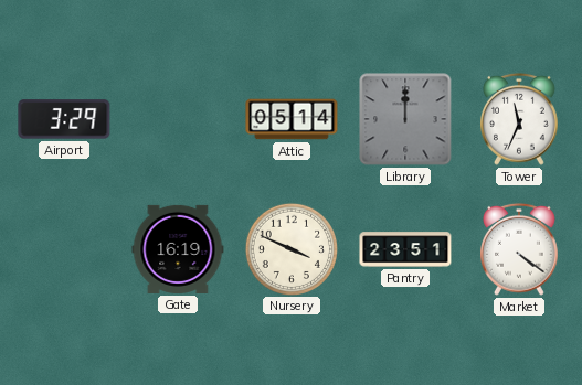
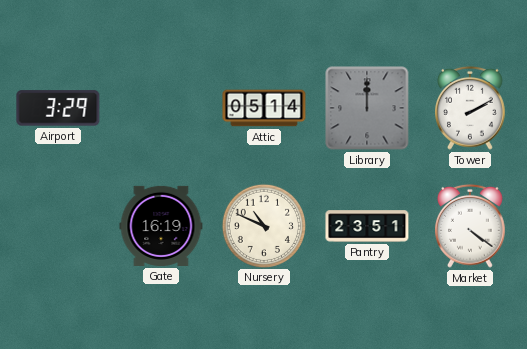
Tower: 11:34 -> 2:10
Nursery: 3:49 -> 10:49
